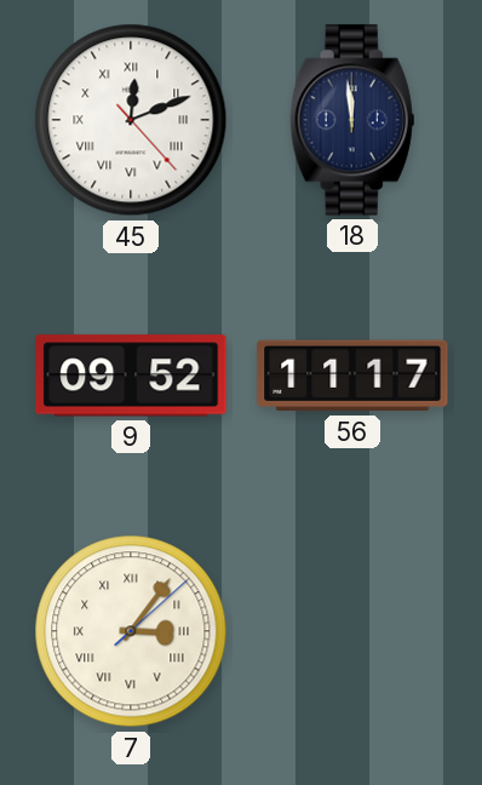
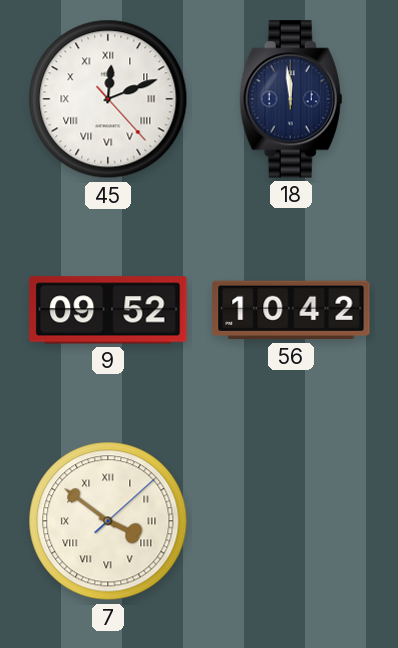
56: 11:17 -> 10:42
7: 3:06 -> 3:51
